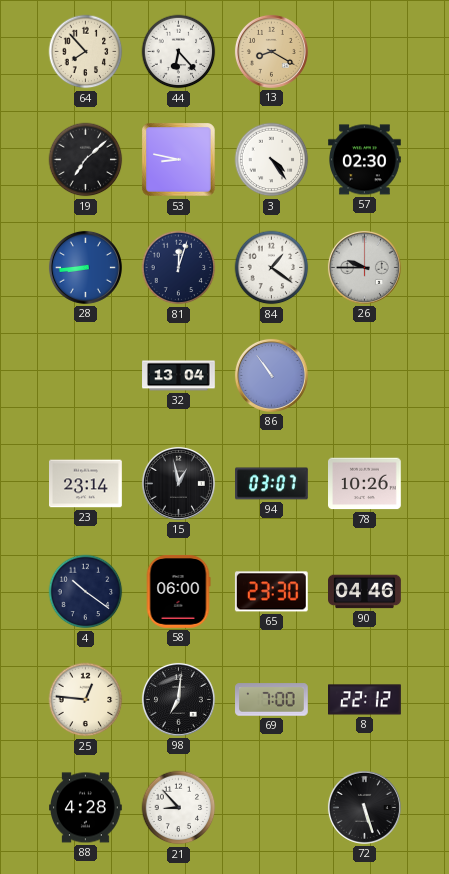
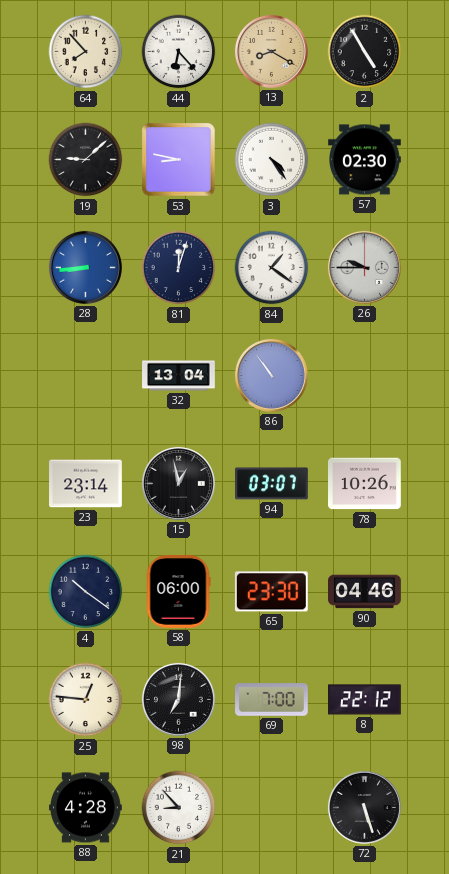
2: none -> 4:55
19: 7:08 -> 9:08
